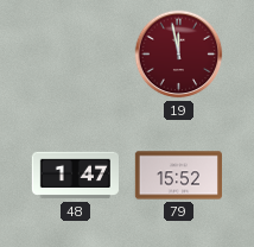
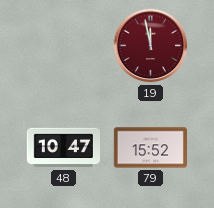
48: 1:47 -> 10:47
